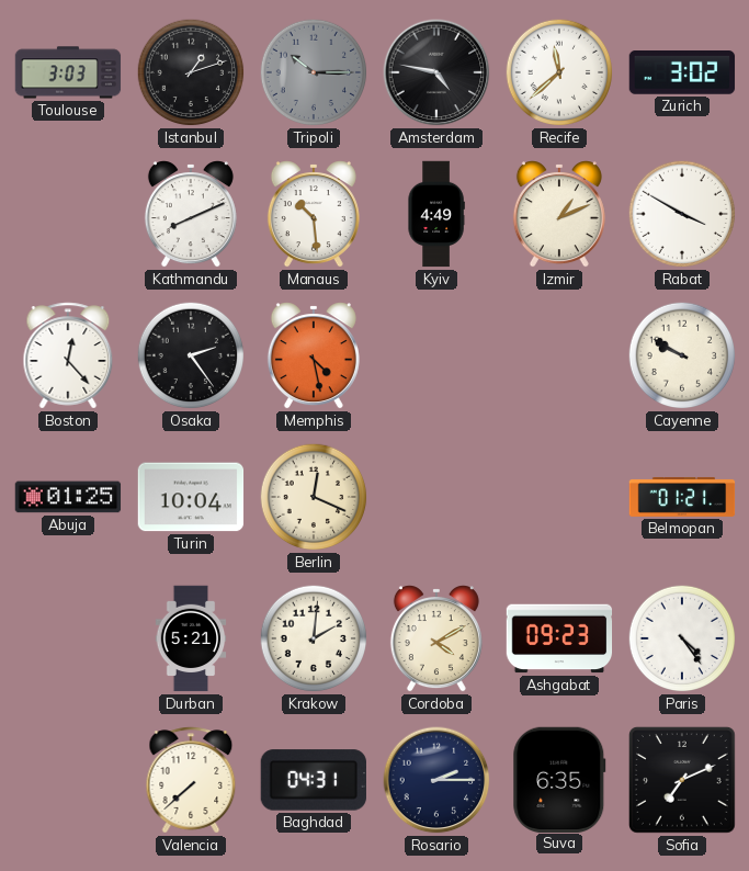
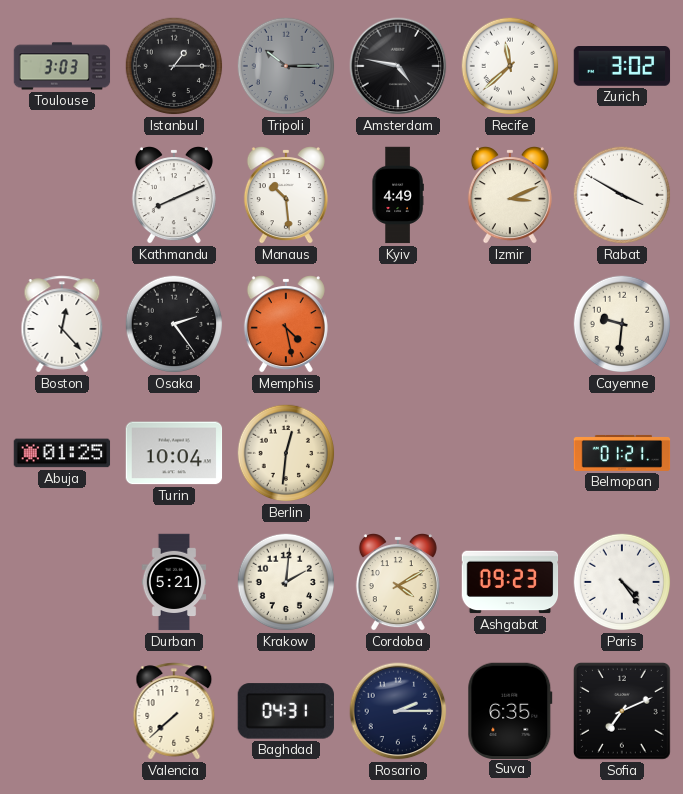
Istanbul: 1:12 -> 1:15
Izmir: 1:11 -> 3:11
Cayenne: 9:50 -> 9:31
Berlin: 12:19 -> 12:31
